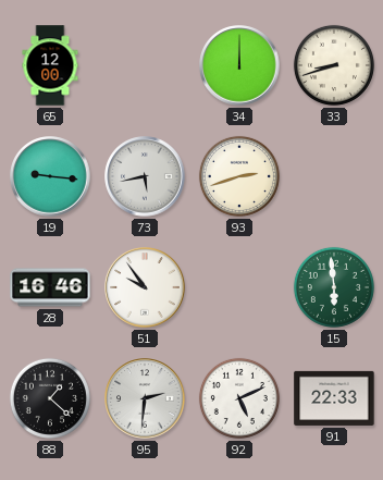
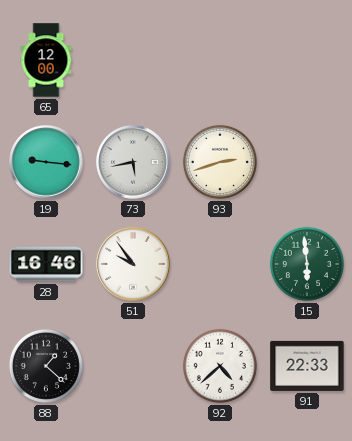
34: 12:00 -> none
33: 8:42 -> none
95: 2:31 -> none
92: 5:11 -> 4:38
